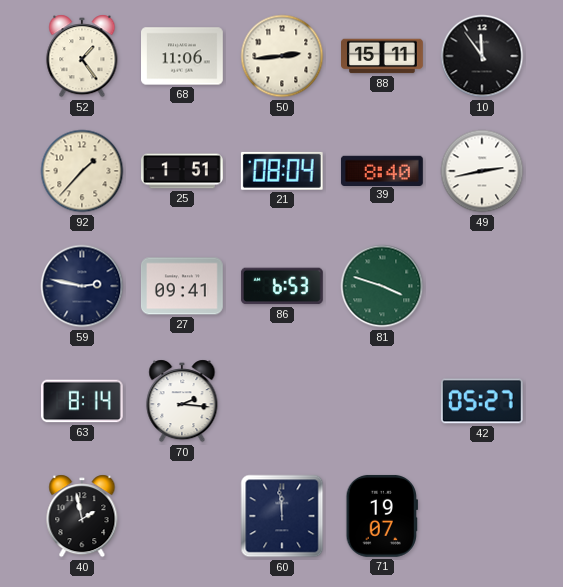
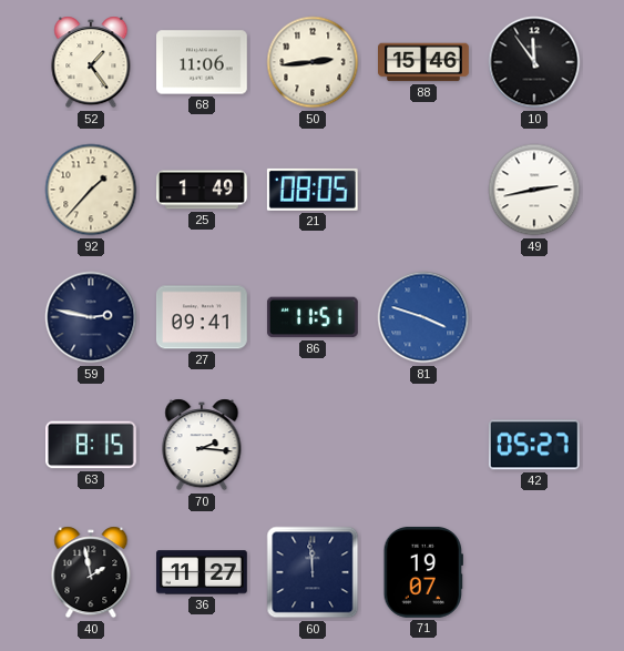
88: 15:11 -> 15:46
25: 1:51 -> 1:49
21: 08:04 -> 08:05
39: 8:40 -> none
86: 6:53 -> 11:51
81 dial: green -> blue
63: 8:14 -> 8:15
36: none -> 11:27
